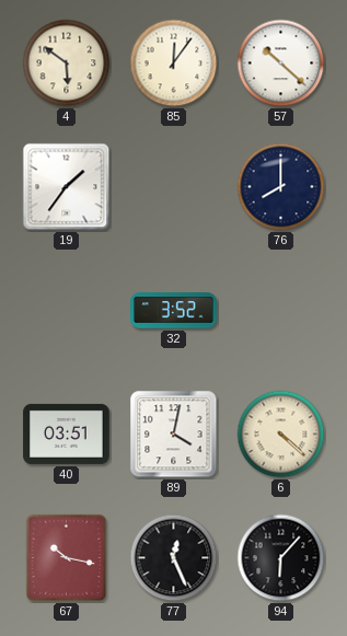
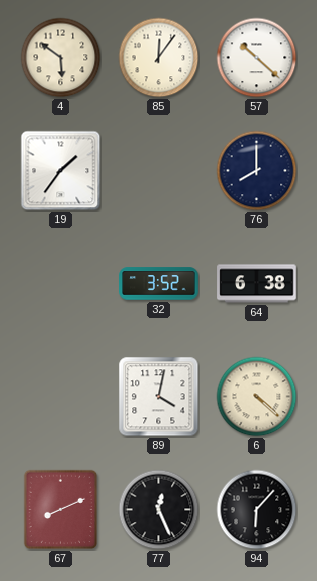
64: none -> 6:38
40: 03:51 -> none
67: 10:17 -> 8:11
